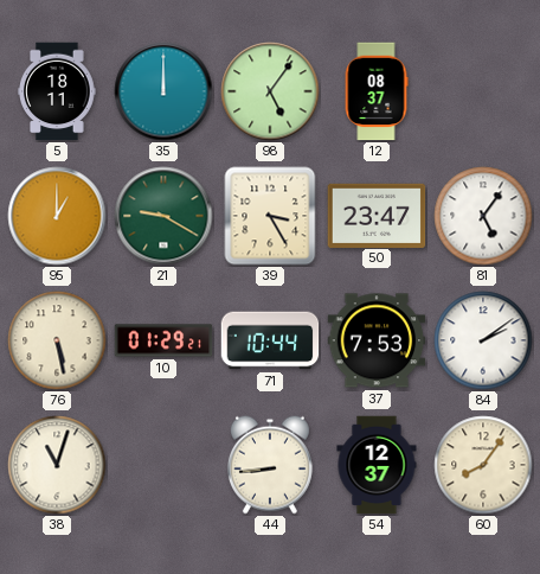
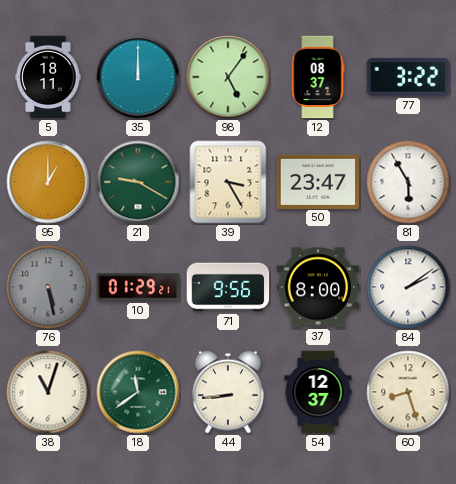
77: none -> 3:22
81: 5:06 -> 5:55
76 dial: cream -> grey
71: 10:44 -> 9:56
37: 7:53 -> 8:00
18: none -> 11:39
60: 8:06 -> 8:27
